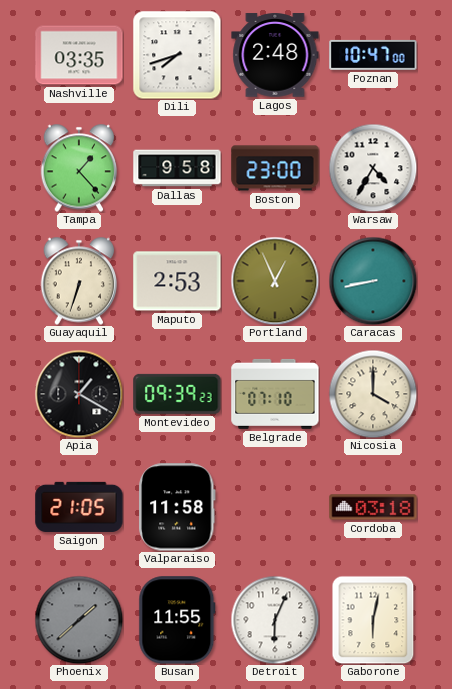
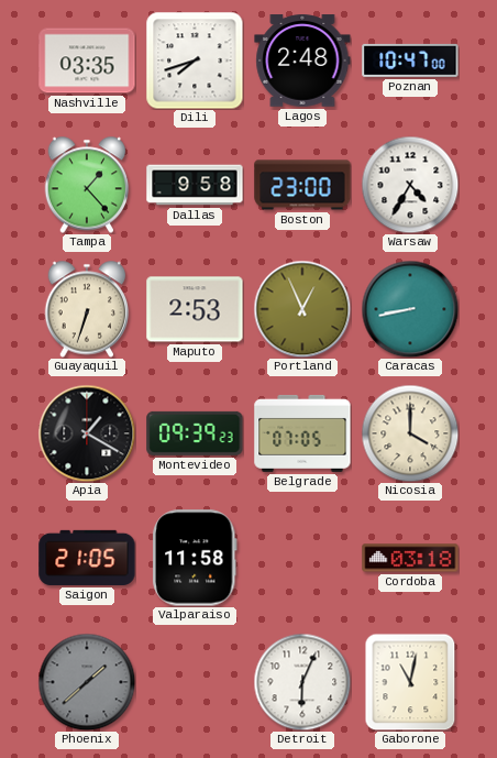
Belgrade: 07:10 -> 07:05
Busan: 11:55 -> none
Gaborone: 6:02 -> 11:02
